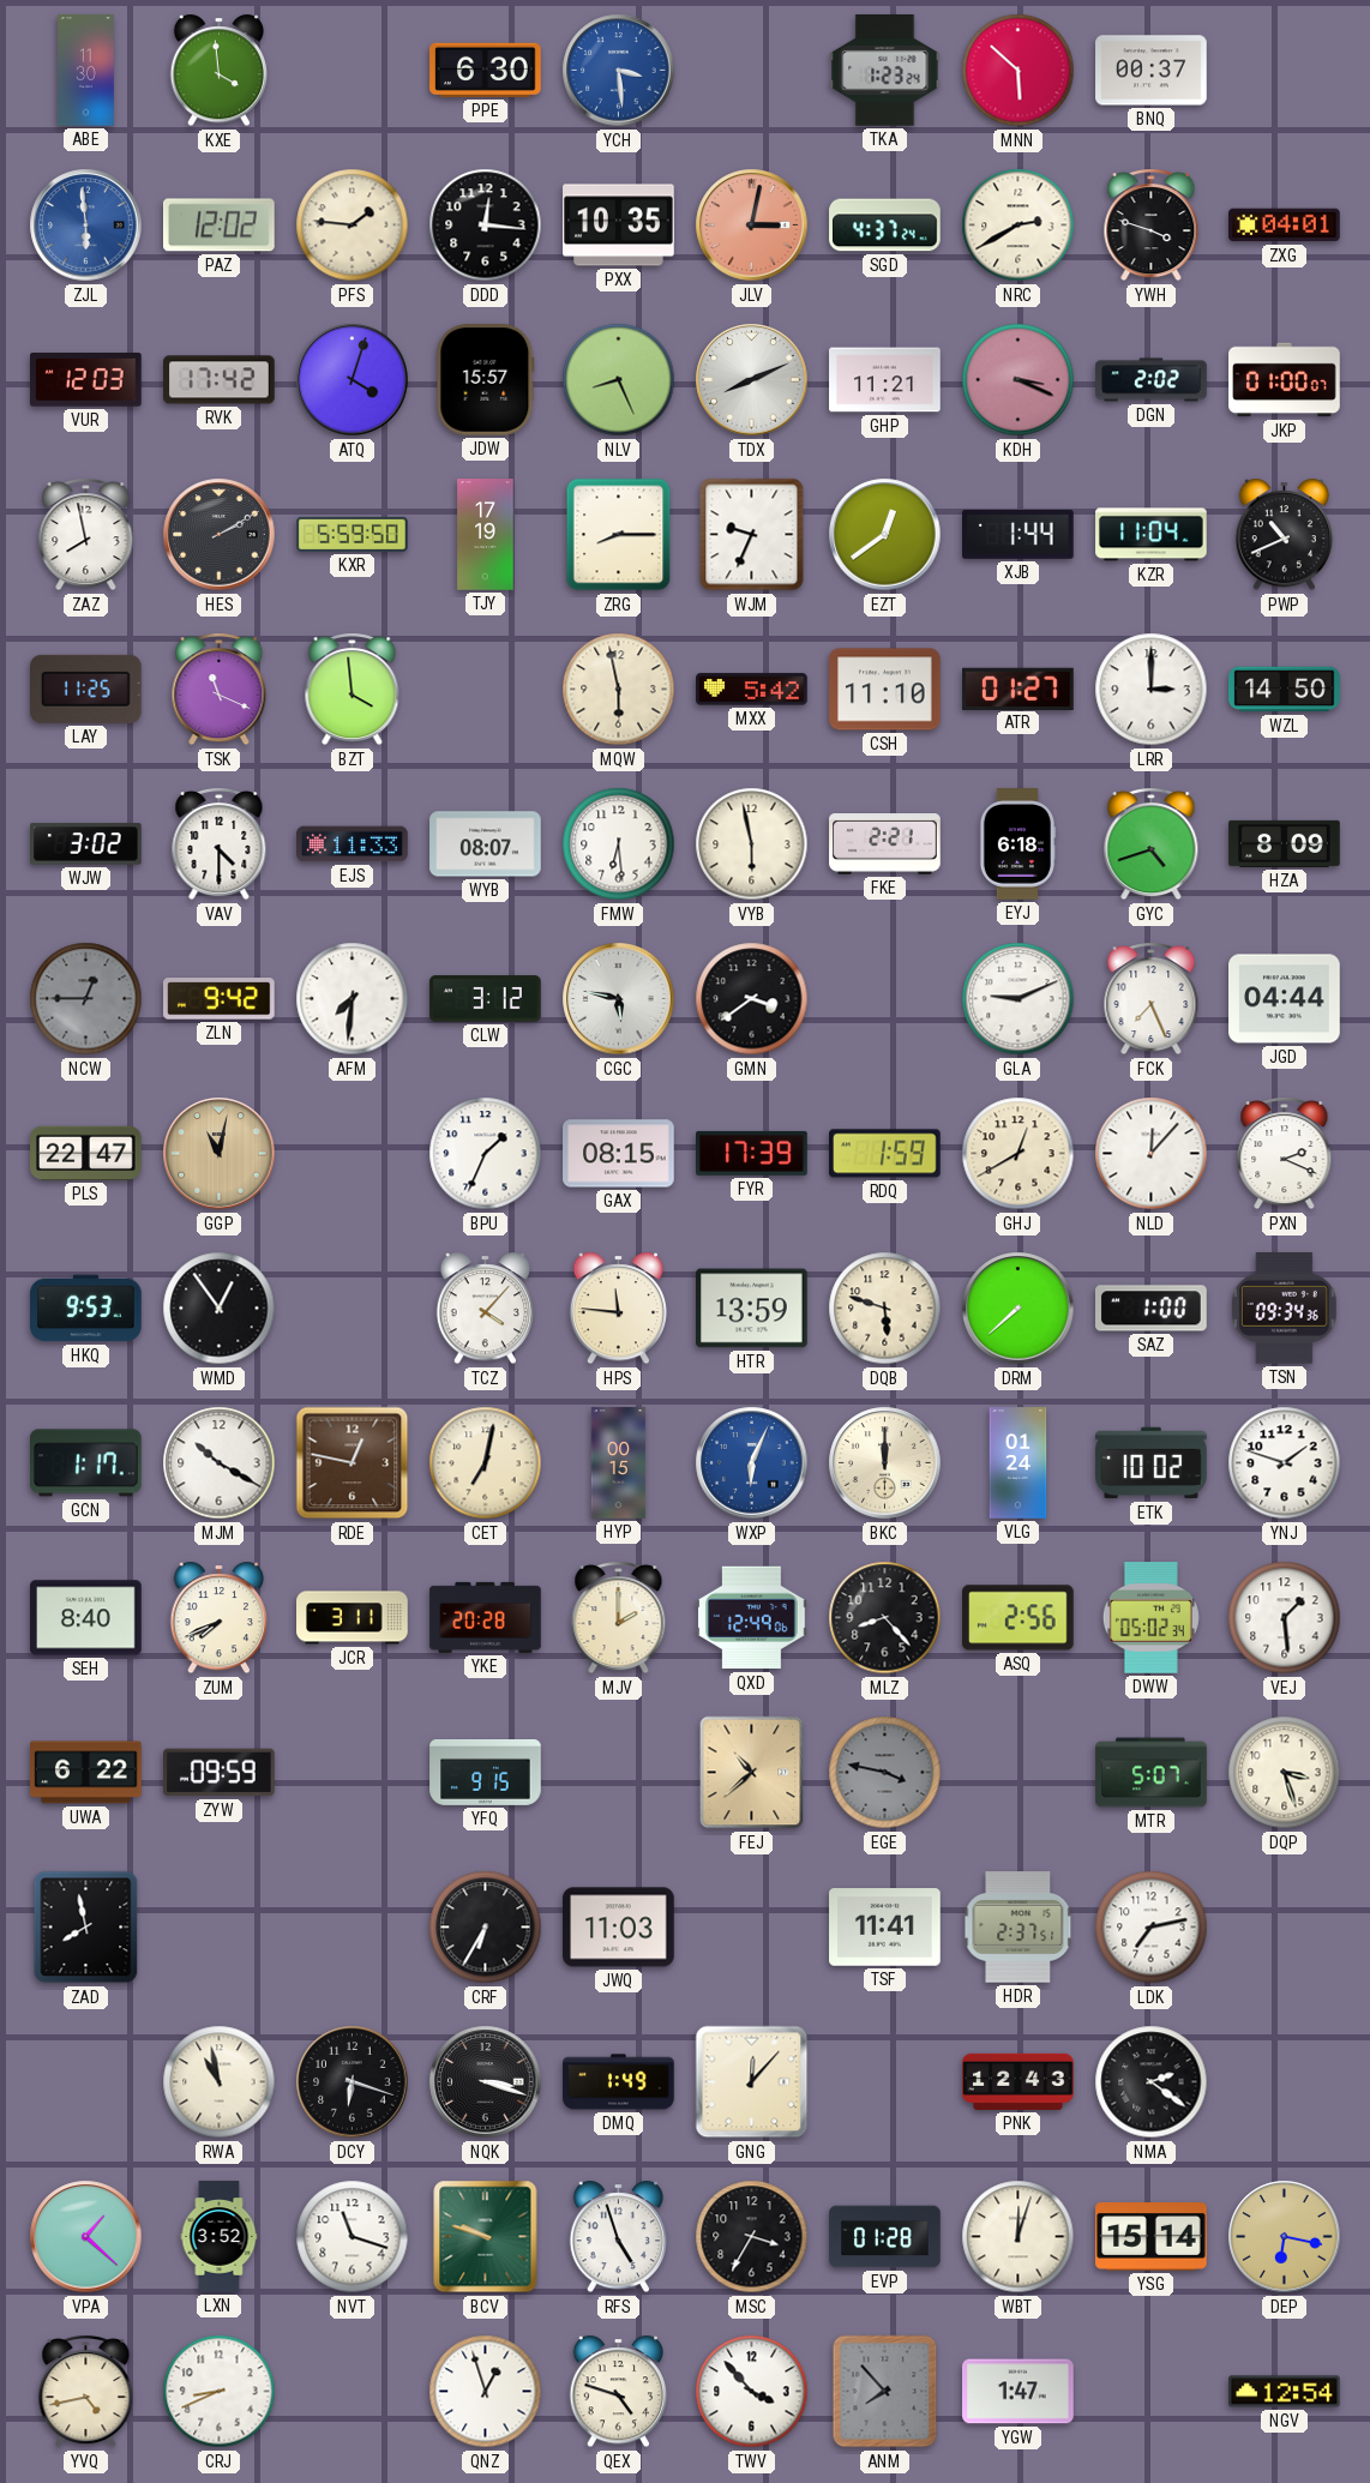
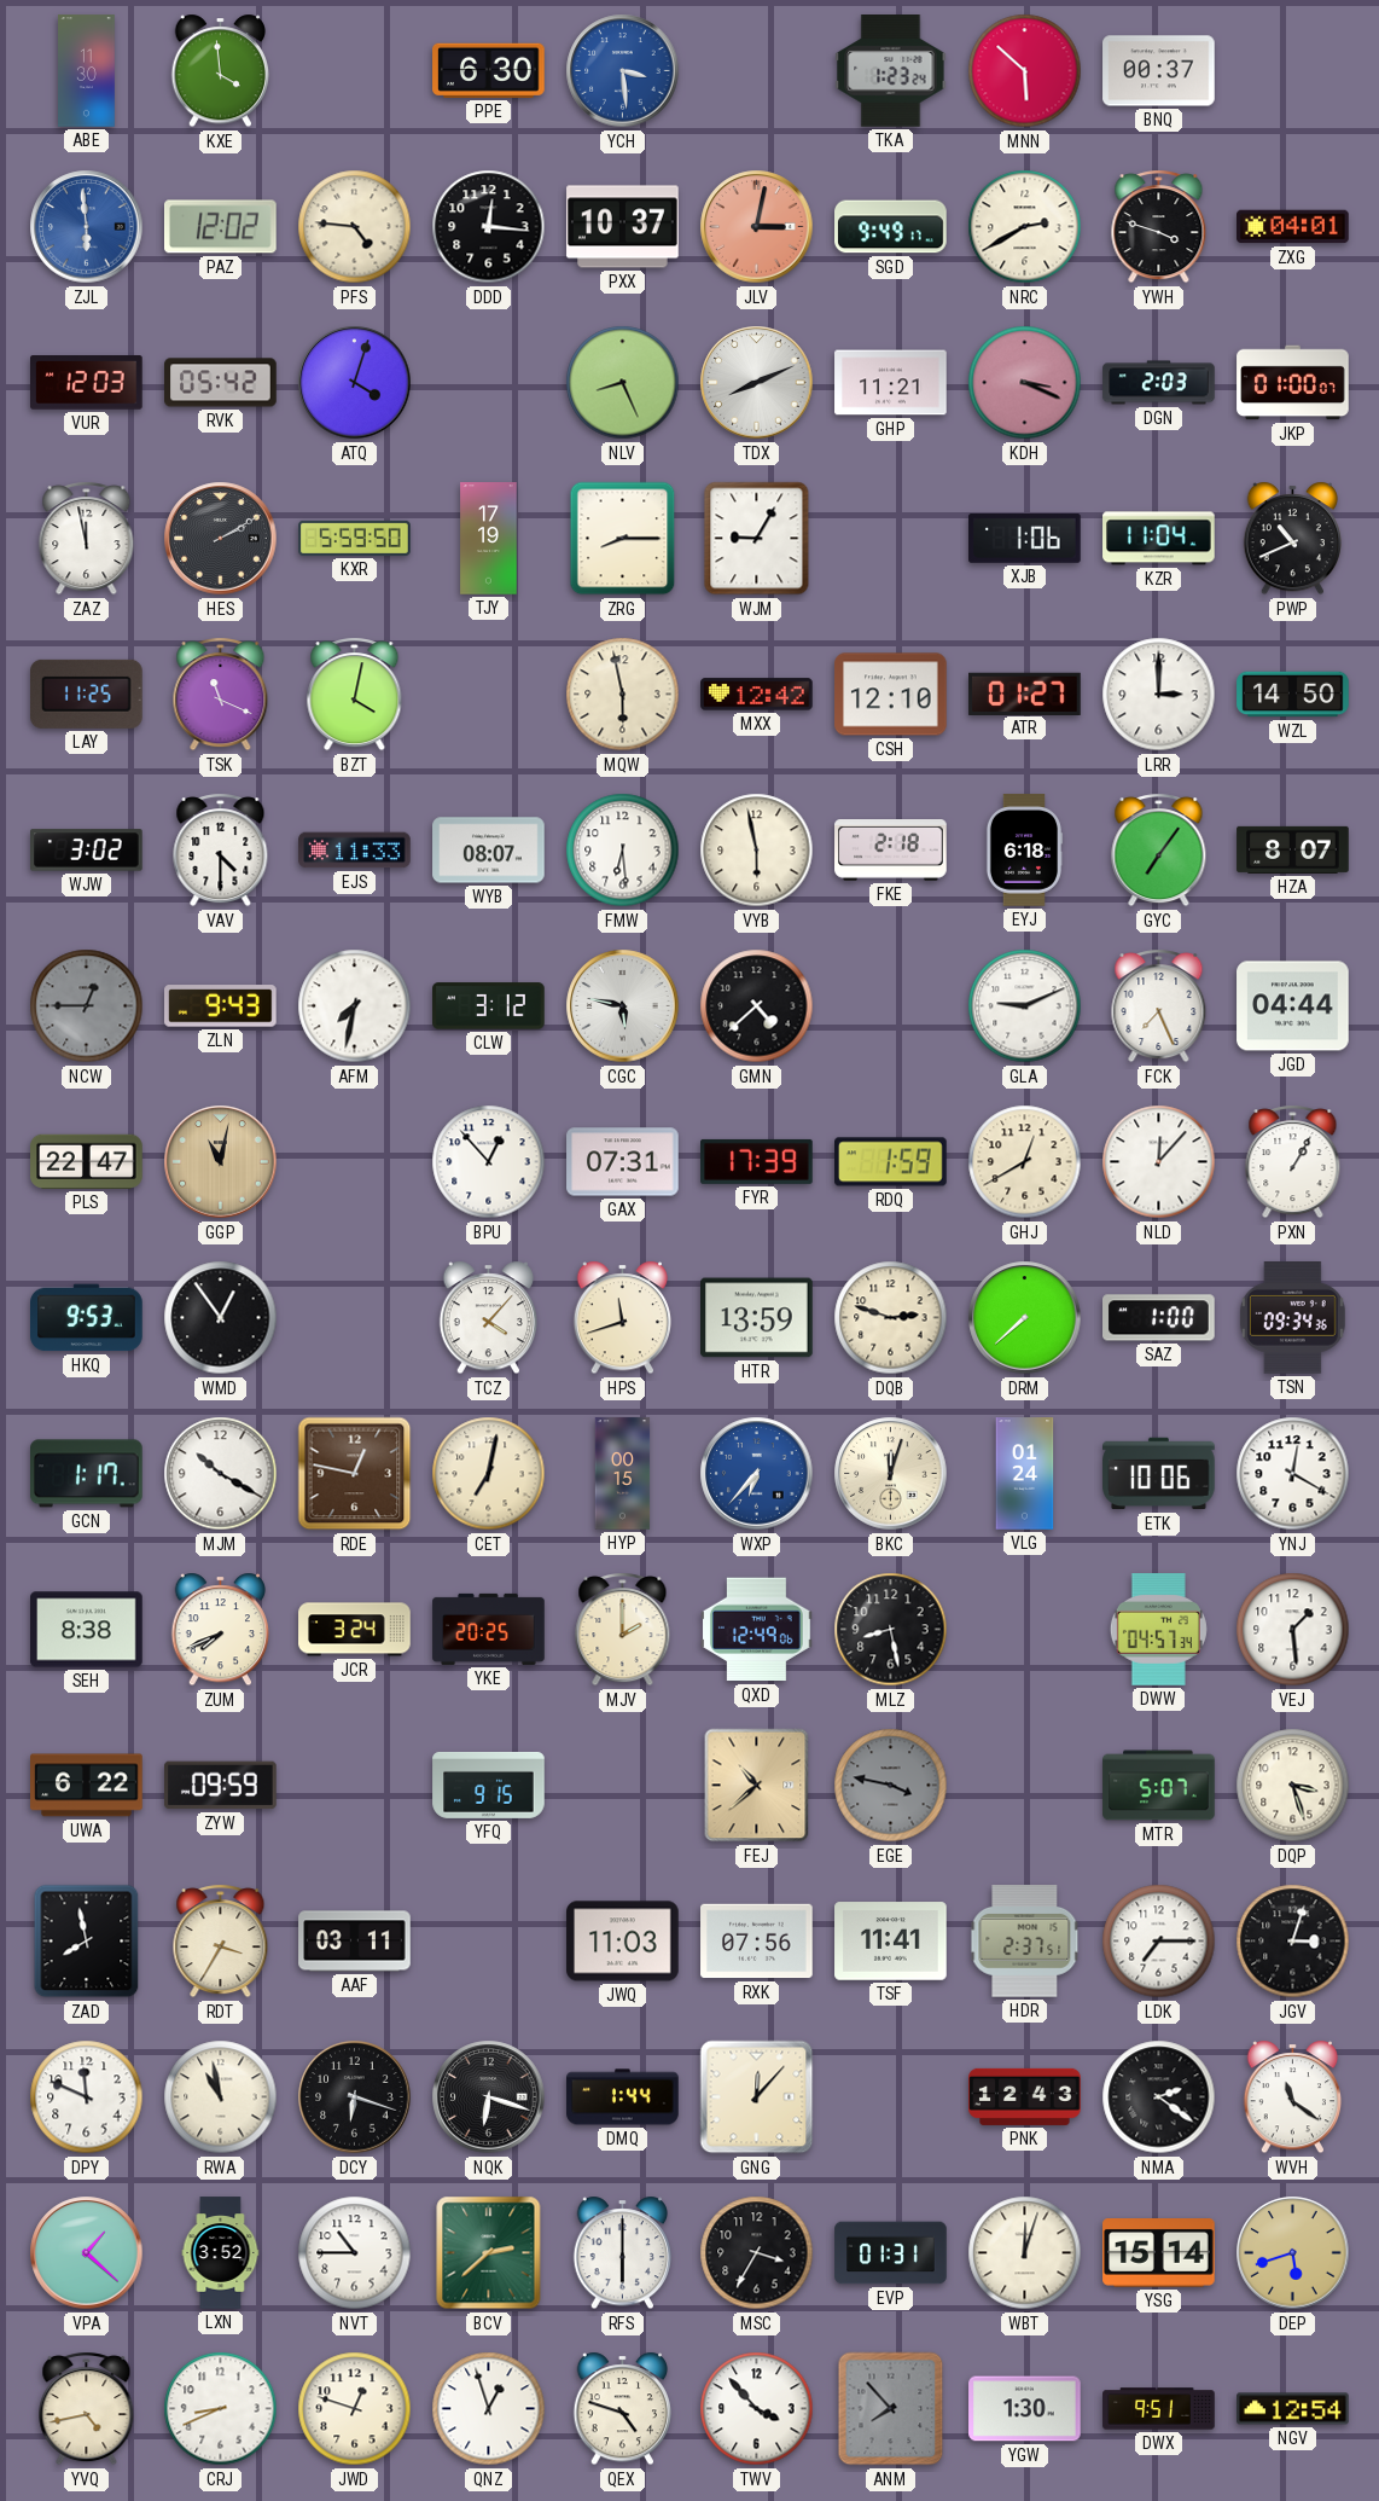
PFS: 1:46 -> 4:46
PXX: 10:35 -> 10:37
SGD: 4:37 -> 9:49
RVK: 17:42 -> 05:42
JDW: 15:57 -> none
DGN: 2:02 -> 2:03
ZAZ: 7:58 -> 11:58
WJM: 9:34 -> 9:05
EZT: 12:39 -> none
XJB: 1:44 -> 1:06
BZT: 3:59 -> 4:02
MXX: 5:42 -> 12:42
CSH: 11:10 -> 12:10
FKE: 2:21 -> 2:18
GYC: 4:42 -> 7:06
HZA: 8:09 -> 8:07
ZLN: 9:42 -> 9:43
AFM: 7:31 -> 7:32
GMN: 3:39 -> 4:38
BPU: 1:34 -> 12:53
GAX: 08:15 -> 07:31
PXN: 2:19 -> 1:05
HPS: 11:46 -> 11:42
DQB: 5:48 -> 2:48
WXP: 6:04 -> 6:37
BKC: 12:00 -> 12:03
ETK: 10:02 -> 10:06
YNJ: 1:48 -> 12:20
SEH: 8:40 -> 8:38
JCR: 3:11 -> 3:24
YKE: 20:28 -> 20:25
MLZ: 8:23 -> 8:28
ASQ: 2:56 -> none
DWW: 05:02 -> 04:57
RDT: none -> 3:35
AAF: none -> 03:11
CRF: 6:35 -> none
RXK: none -> 07:56
LDK: 7:13 -> 7:15
JGV: none -> 3:03
DPY: none -> 11:49
NQK: 3:18 -> 6:18
DMQ: 1:49 -> 1:44
WVH: none -> 11:21
NVT: 11:18 -> 10:45
BCV: 9:48 -> 2:38
RFS: 4:57 -> 6:00
EVP: 01:28 -> 01:31
DEP: 6:17 -> 5:42
JWD: none -> 12:48
YGW: 1:47 -> 1:30
DWX: none -> 9:51
